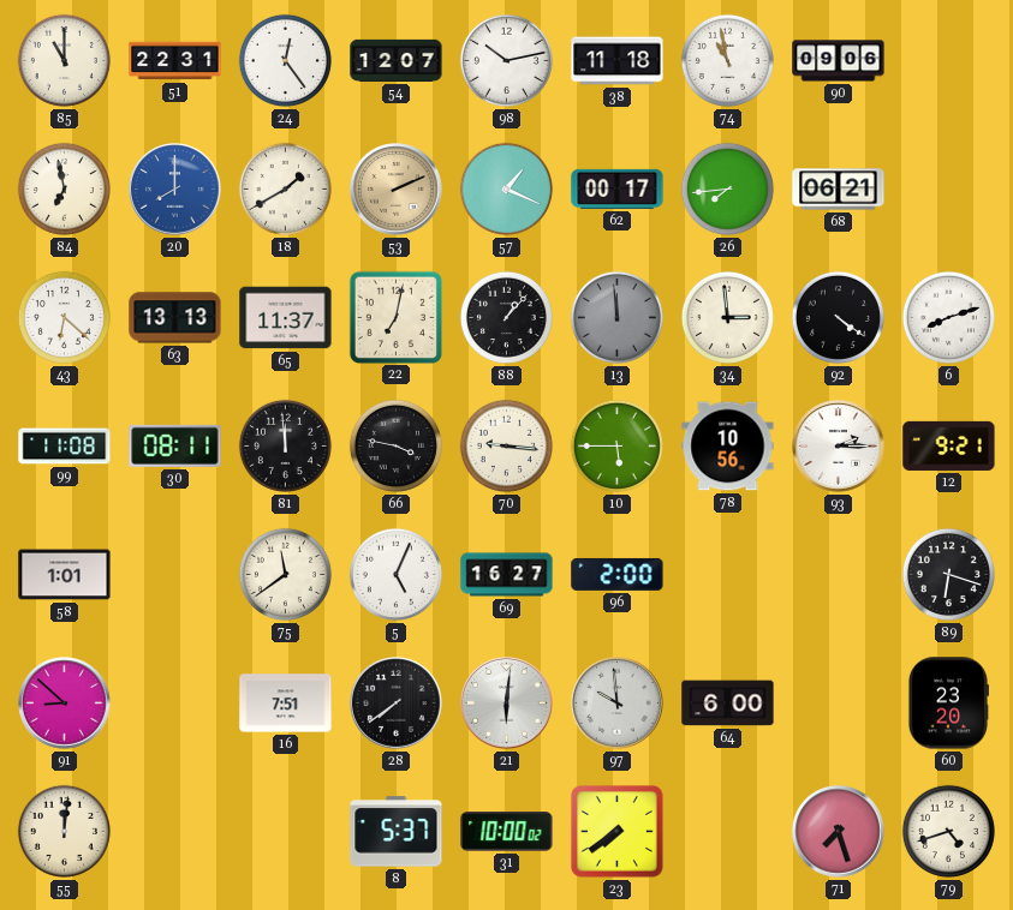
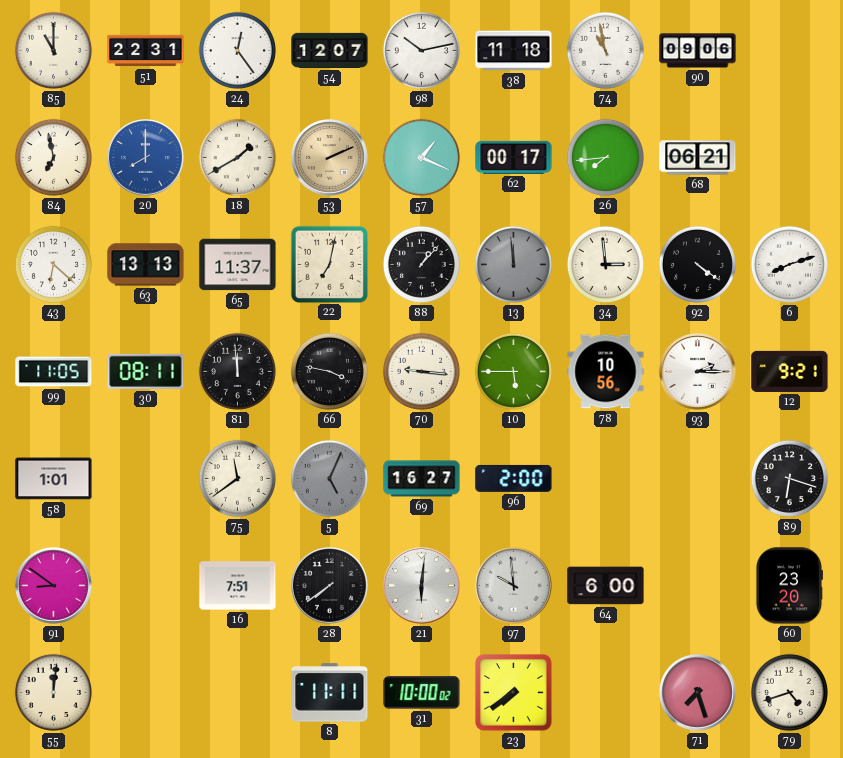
99: 11:08 -> 11:05
5 dial: white -> grey
91: 8:52 -> 8:51
8: 5:37 -> 11:11
